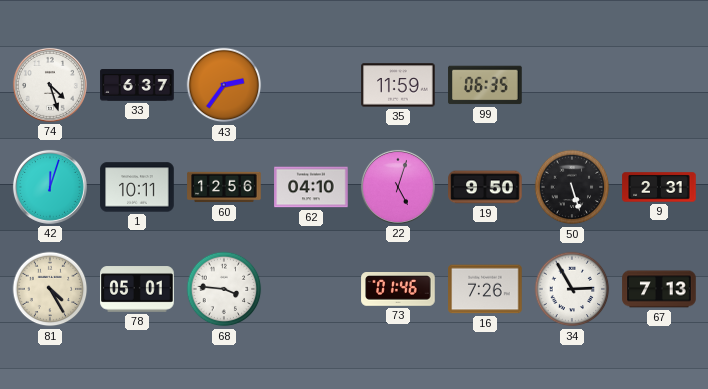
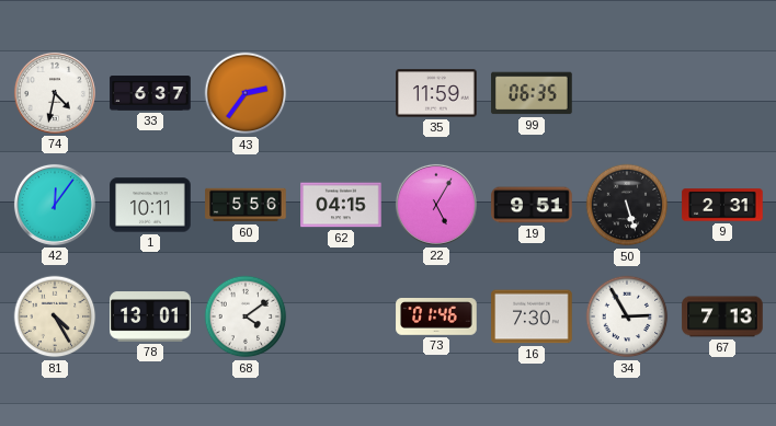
74: 4:27 -> 4:32
42: 12:03 -> 12:06
60: 12:56 -> 5:56
62: 04:10 -> 04:15
22: 5:03 -> 5:05
19: 9:50 -> 9:51
78: 05:01 -> 13:01
68: 3:46 -> 4:09
16: 7:26 -> 7:30
